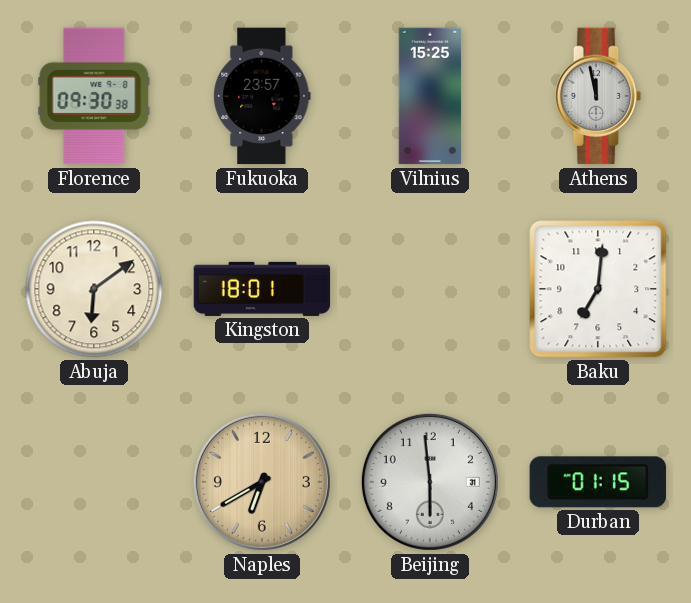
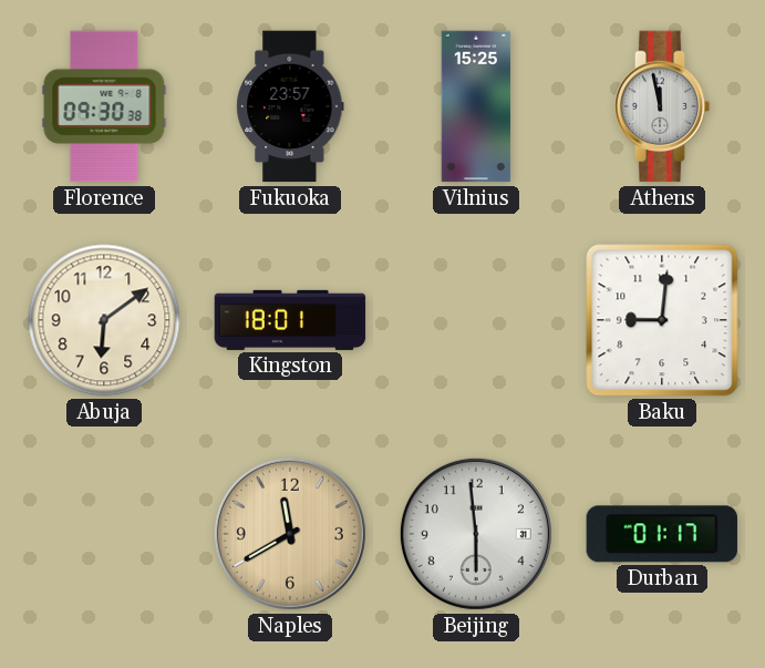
Baku: 7:01 -> 9:01
Naples: 6:40 -> 11:40
Durban: 01:15 -> 01:17
